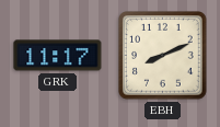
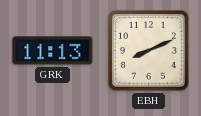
GRK: 11:17 -> 11:13
